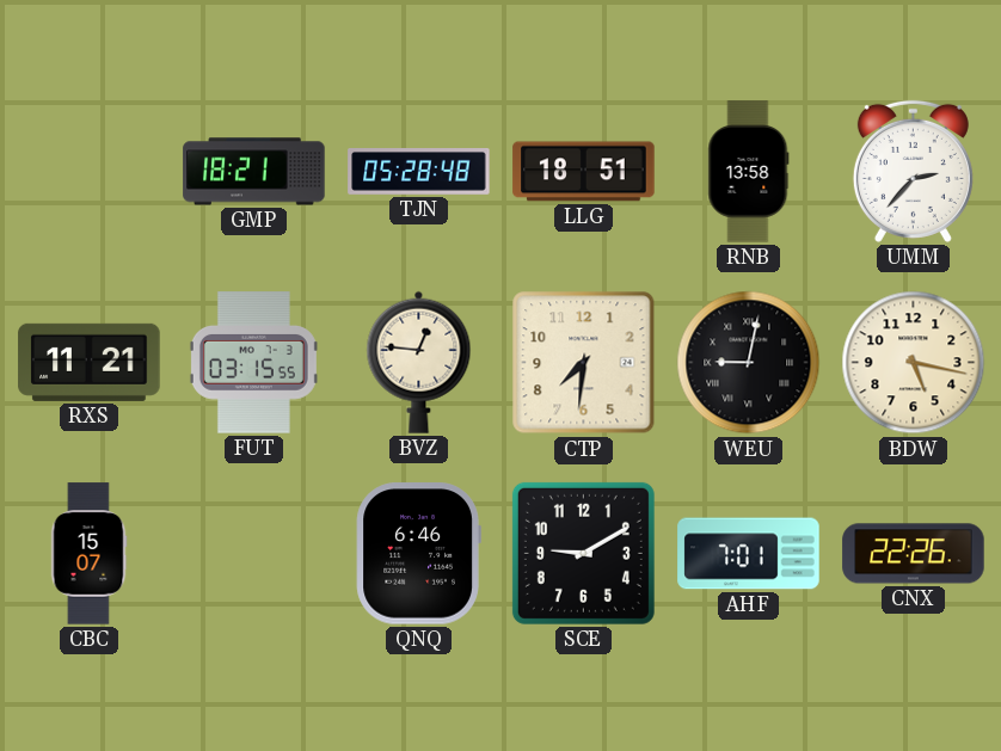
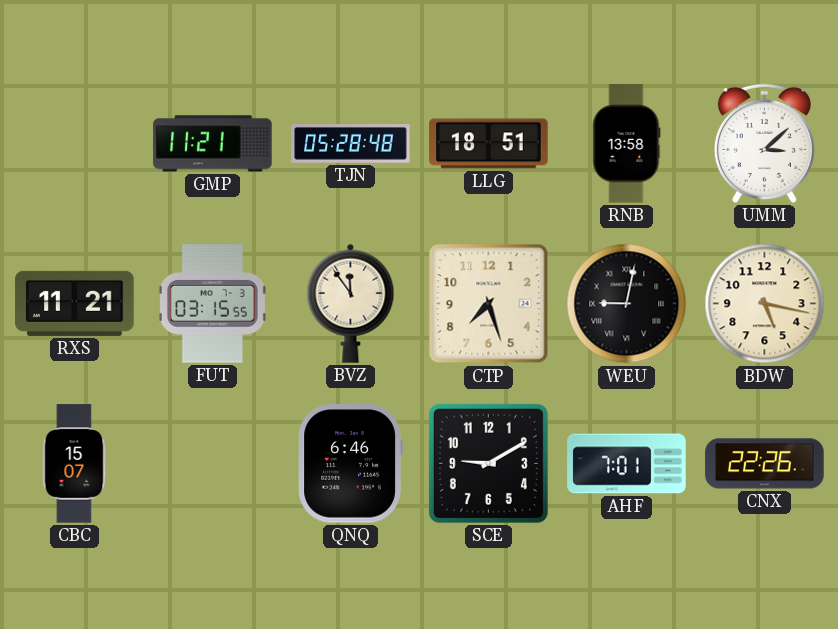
GMP: 18:21 -> 11:21
UMM: 2:37 -> 3:08
BVZ: 12:46 -> 11:54
CTP: 7:31 -> 7:27
